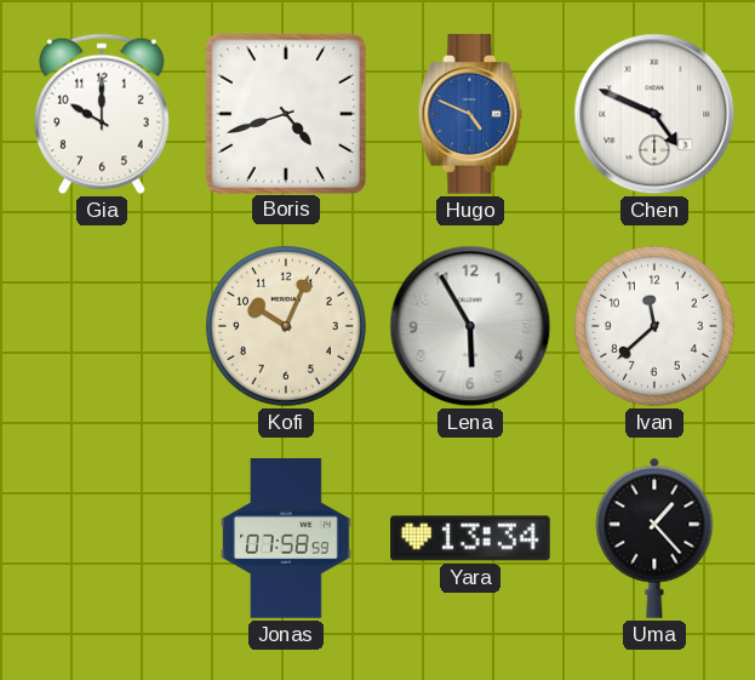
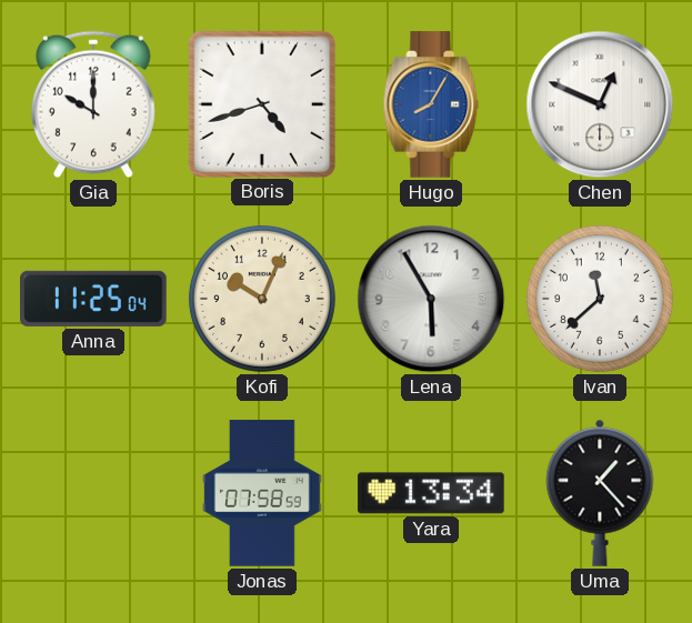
Hugo: 4:49 -> 8:05
Chen: 4:49 -> 12:49
Anna: none -> 11:25
